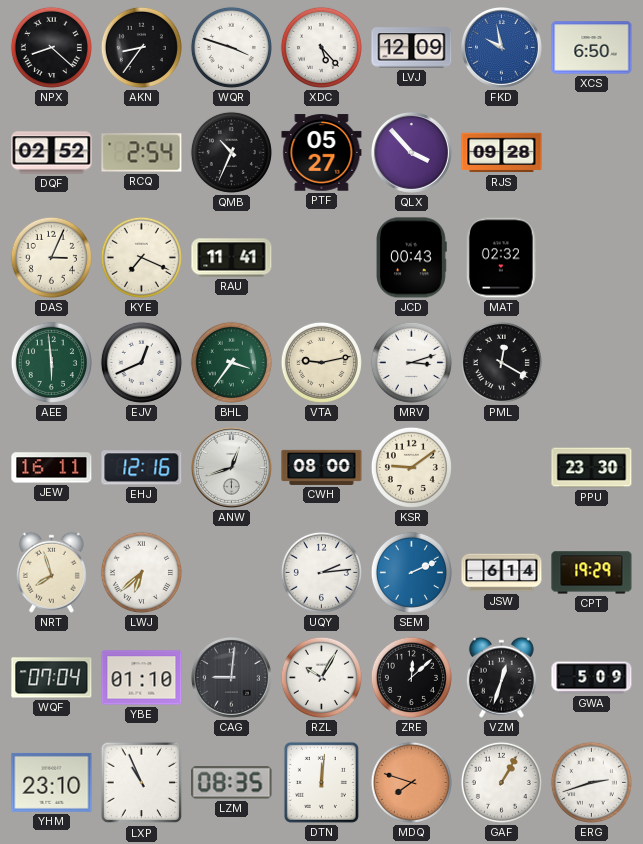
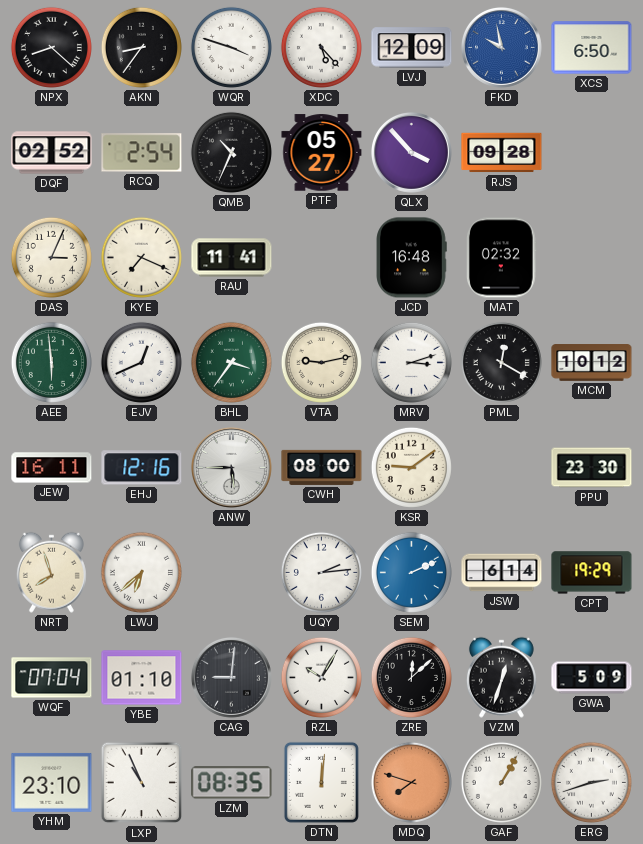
JCD: 00:43 -> 16:48
MCM: none -> 10:12
ANW: 12:42 -> 5:45
